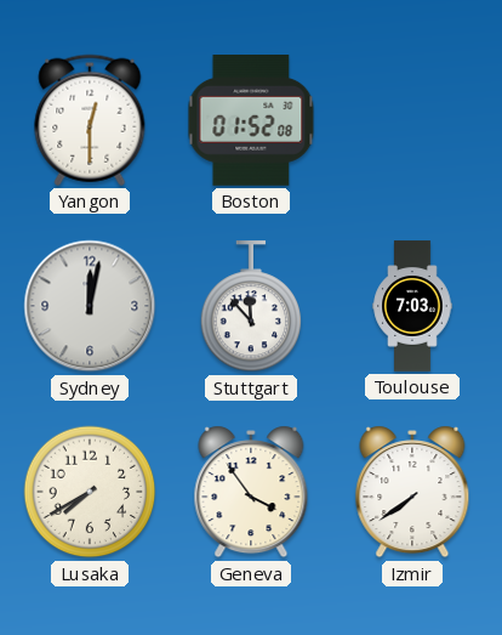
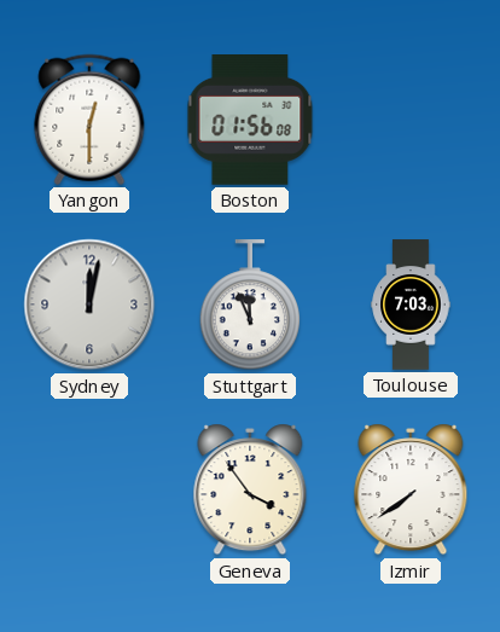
Boston: 01:52 -> 01:56
Stuttgart: 11:53 -> 11:56
Lusaka: 7:40 -> none
